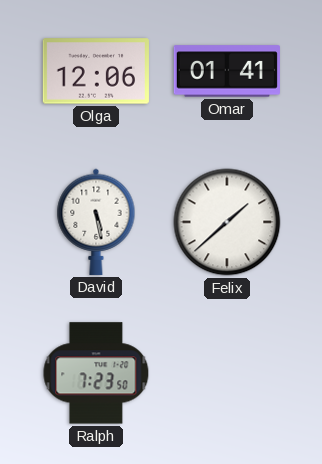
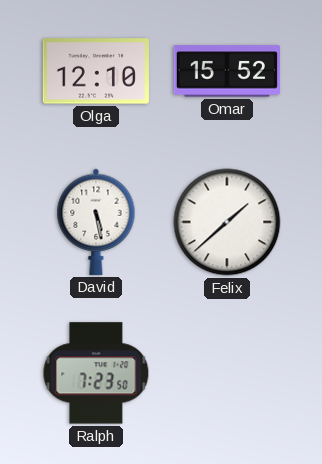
Olga: 12:06 -> 12:10
Omar: 01:41 -> 15:52
